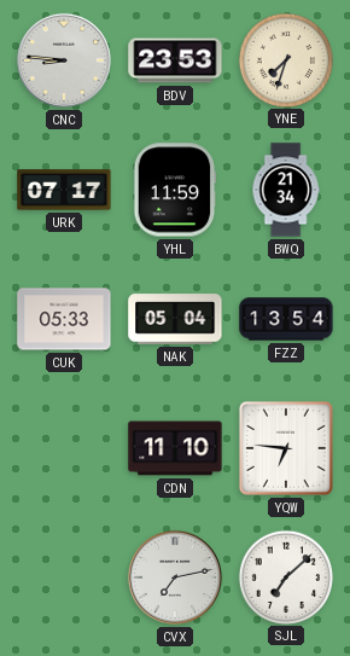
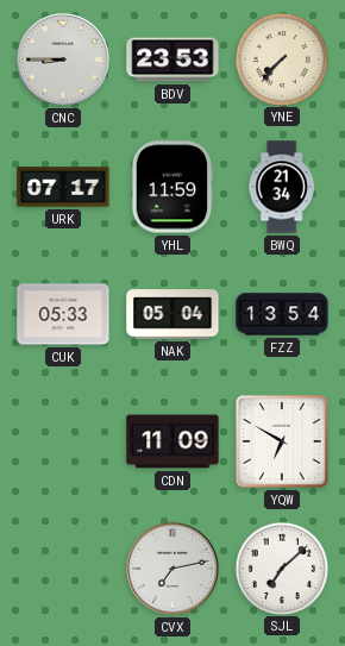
CNC: 8:46 -> 8:45
YNE: 7:33 -> 7:37
CDN: 11:10 -> 11:09
YQW: 6:46 -> 6:50
